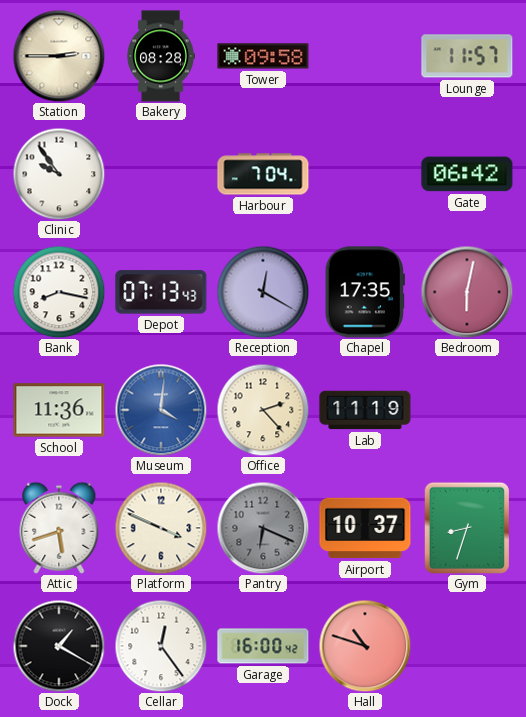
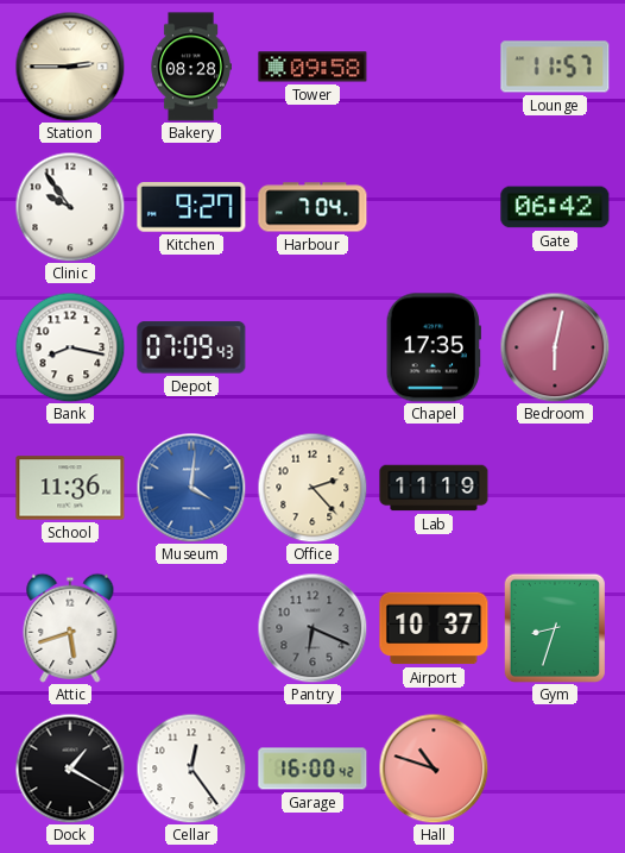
Kitchen: none -> 9:27
Depot: 07:13 -> 07:09
Reception: 12:20 -> none
Platform: 3:49 -> none
